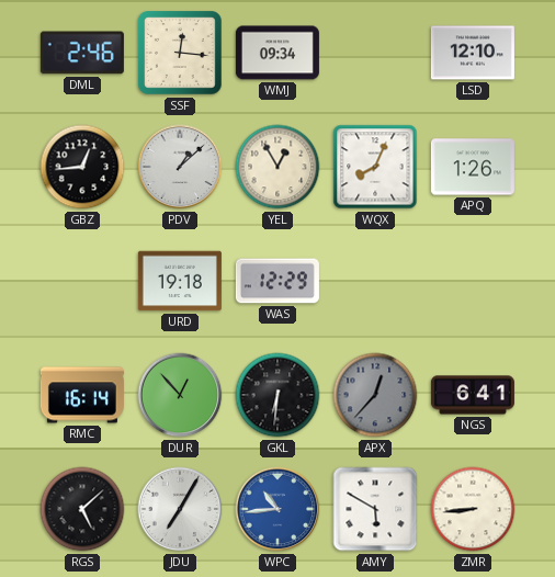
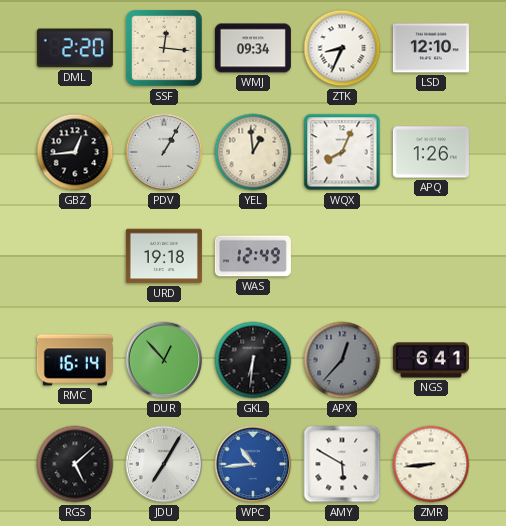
DML: 2:46 -> 2:20
ZTK: none -> 8:34
PDV: 1:08 -> 1:05
YEL: 12:55 -> 12:59
WAS: 12:29 -> 12:49
